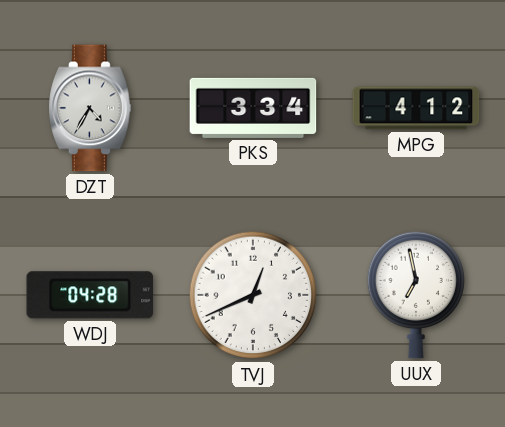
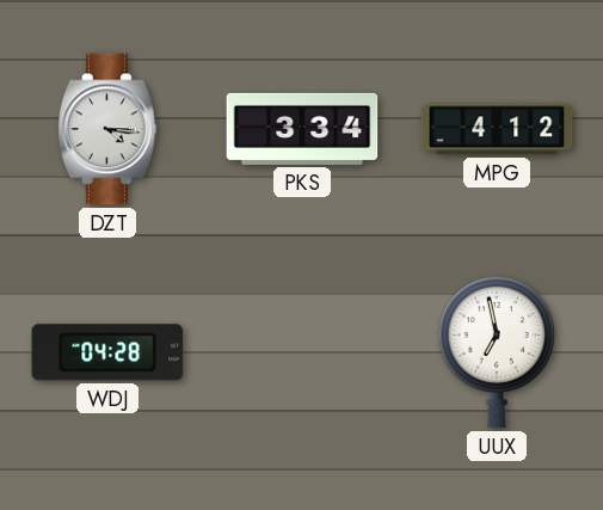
DZT: 4:35 -> 4:16
TVJ: 12:41 -> none
